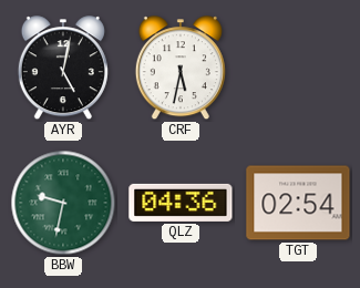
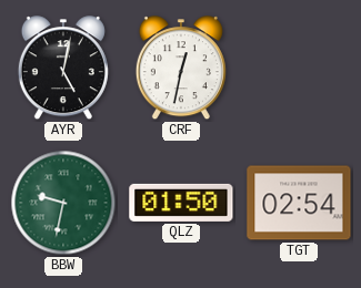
CRF: 5:32 -> 12:32
QLZ: 04:36 -> 01:50
